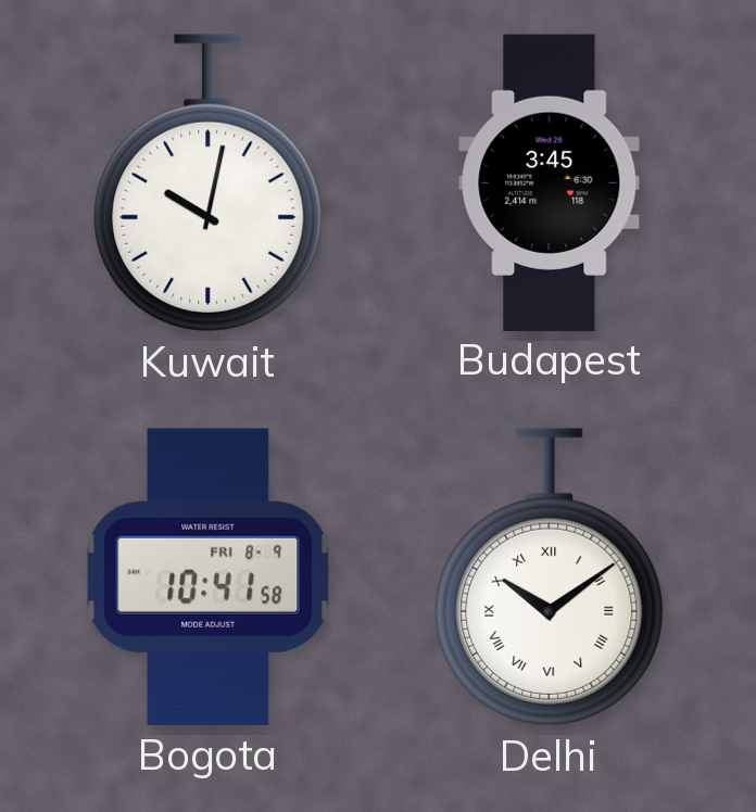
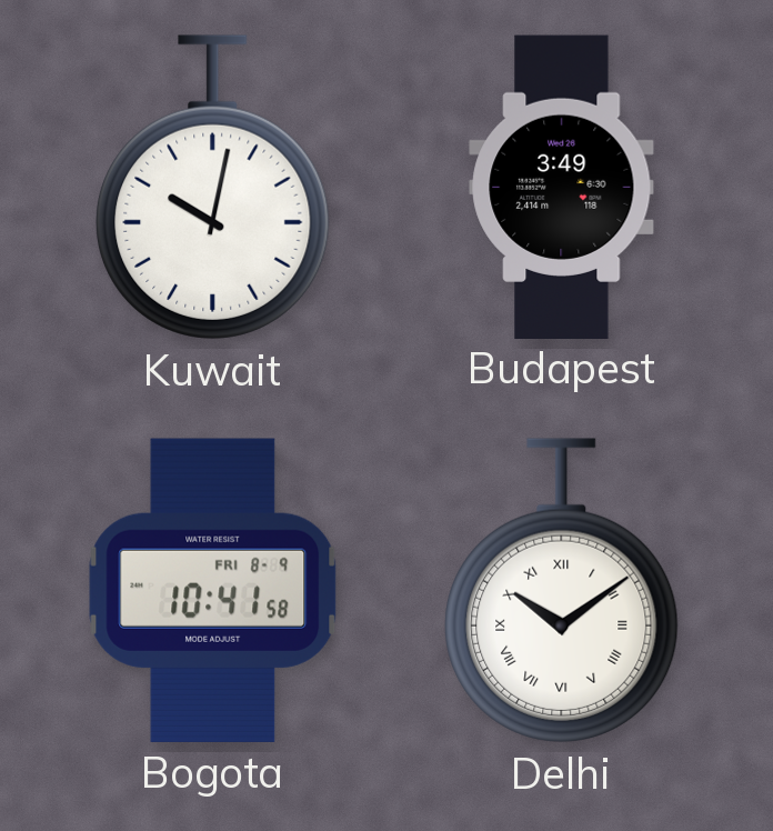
Budapest: 3:45 -> 3:49
